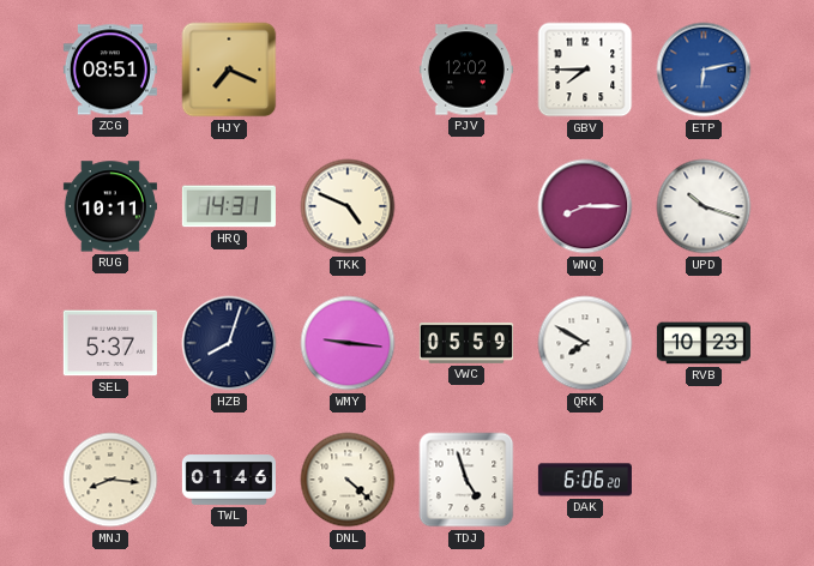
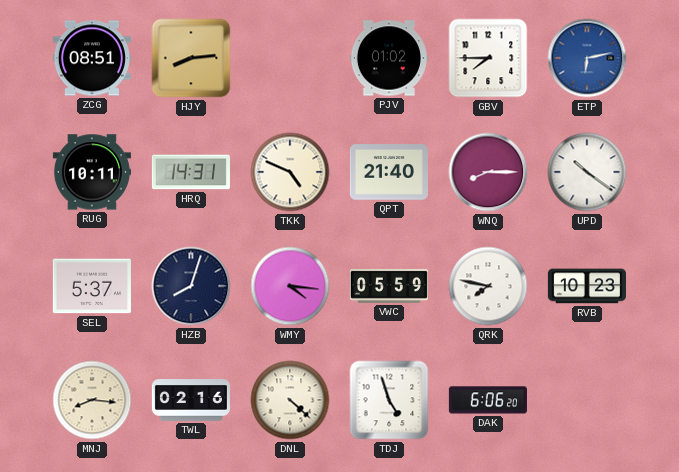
HJY: 7:19 -> 8:14
PJV: 12:02 -> 01:02
QPT: none -> 21:40
UPD: 10:18 -> 10:21
WMY: 9:16 -> 4:16
QRK: 7:50 -> 7:47
TWL: 01:46 -> 02:16
